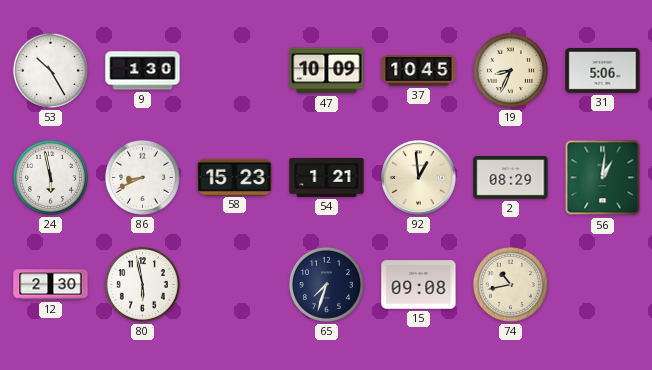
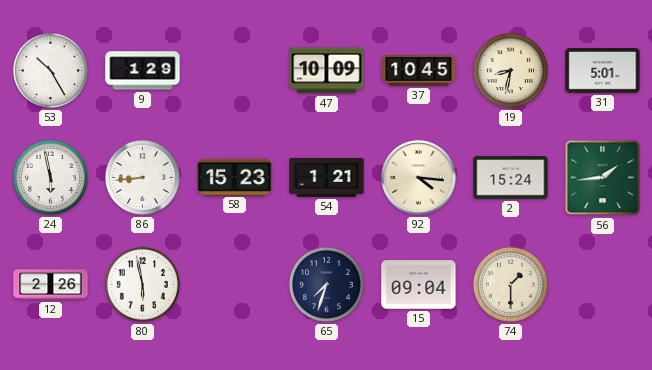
9: 1:30 -> 1:29
19: 8:34 -> 8:32
31: 5:06 -> 5:01
86: 8:41 -> 8:44
92: 12:59 -> 4:16
2: 08:29 -> 15:24
56: 1:01 -> 1:44
12: 2:30 -> 2:26
15: 09:08 -> 09:04
74: 10:43 -> 1:30
